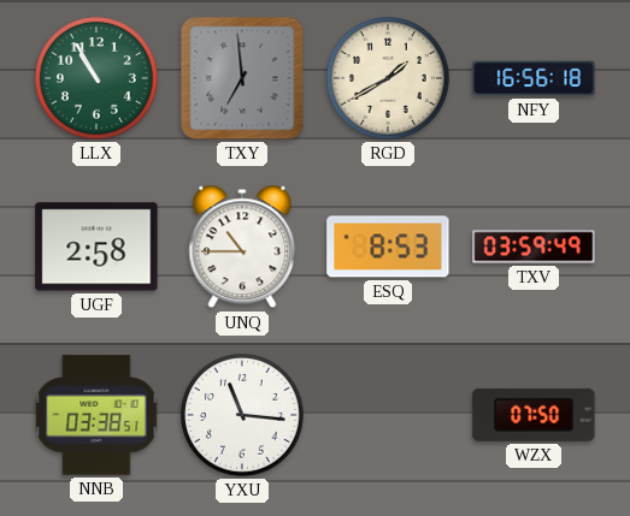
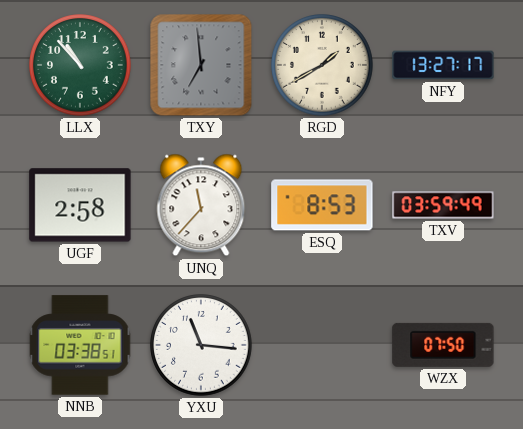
LLX: 10:55 -> 10:53
NFY: 16:56 -> 13:27
UNQ: 10:45 -> 11:37
